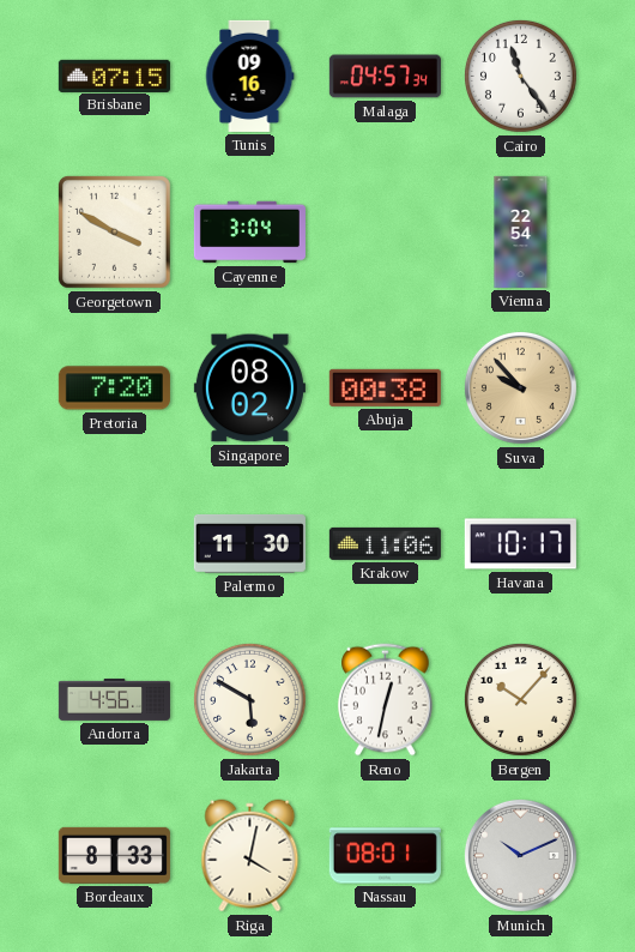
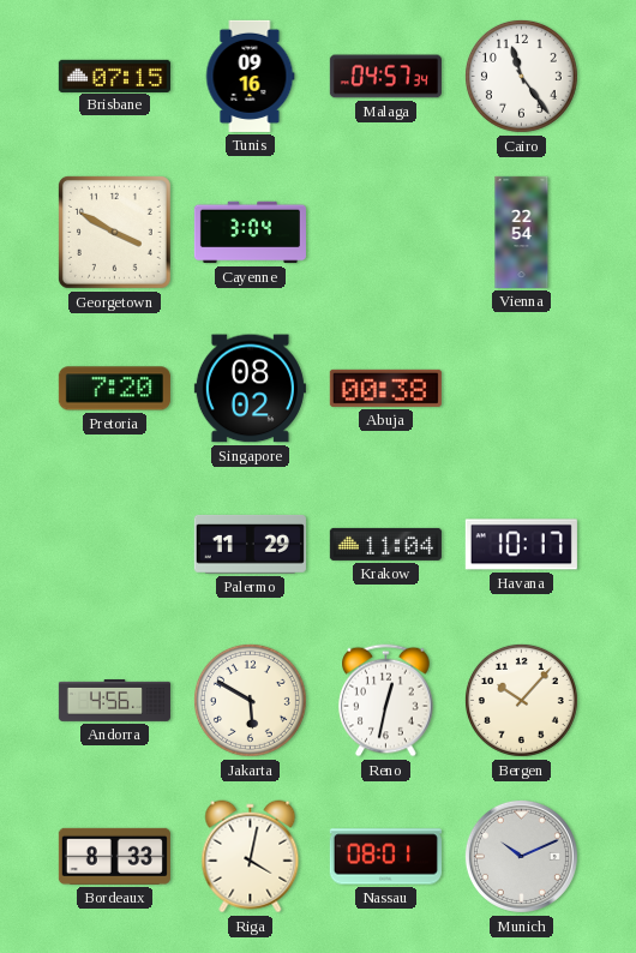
Suva: 9:53 -> none
Palermo: 11:30 -> 11:29
Krakow: 11:06 -> 11:04
